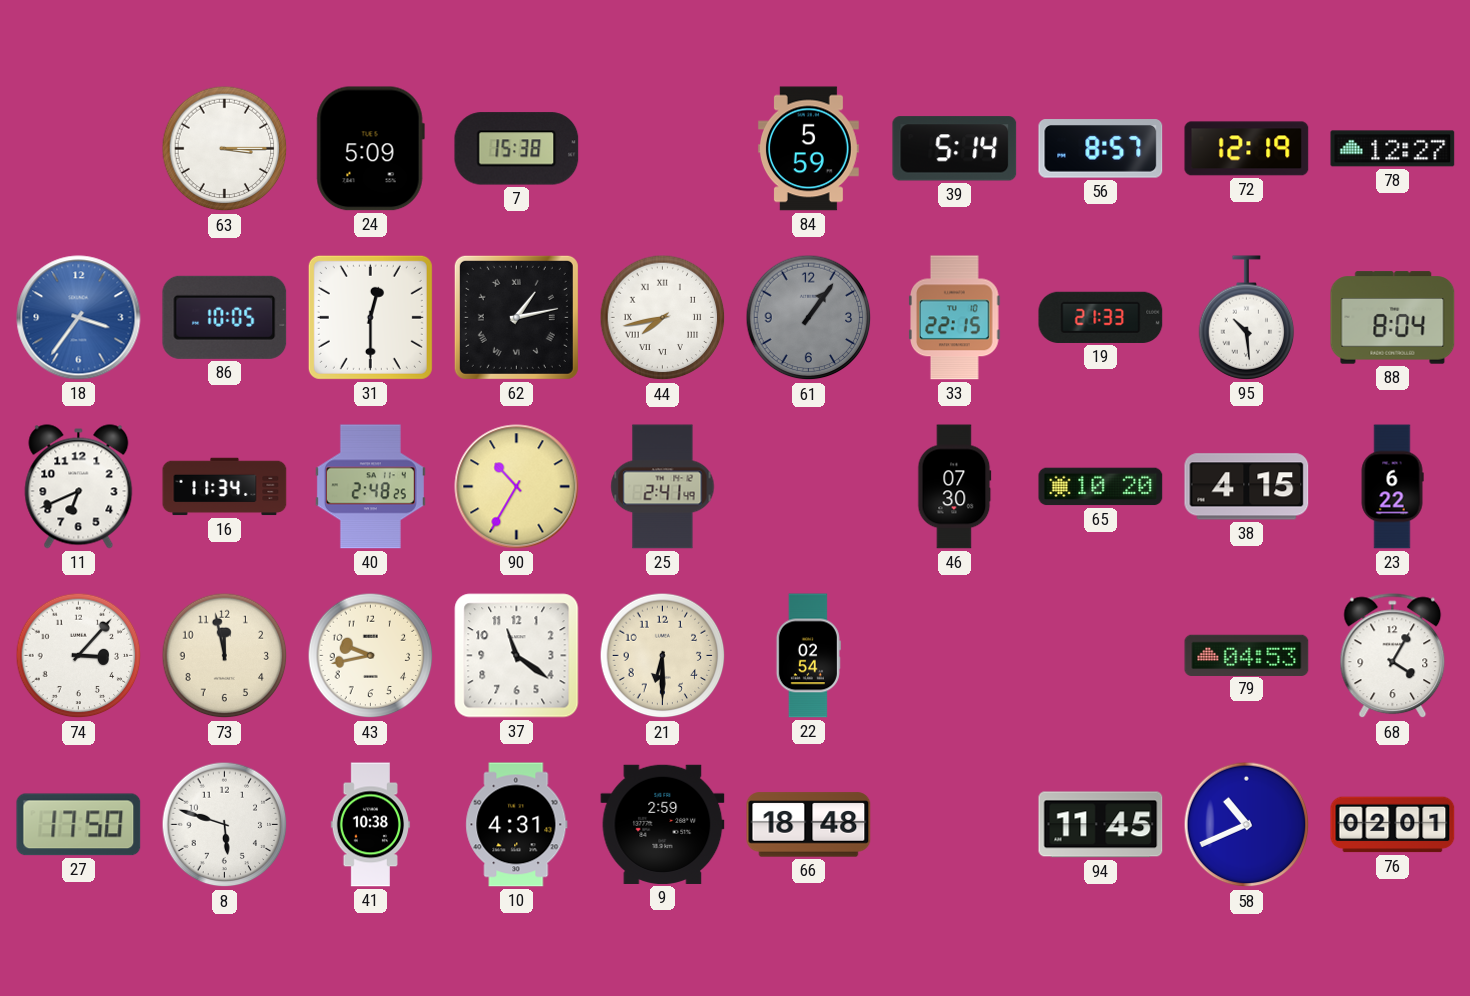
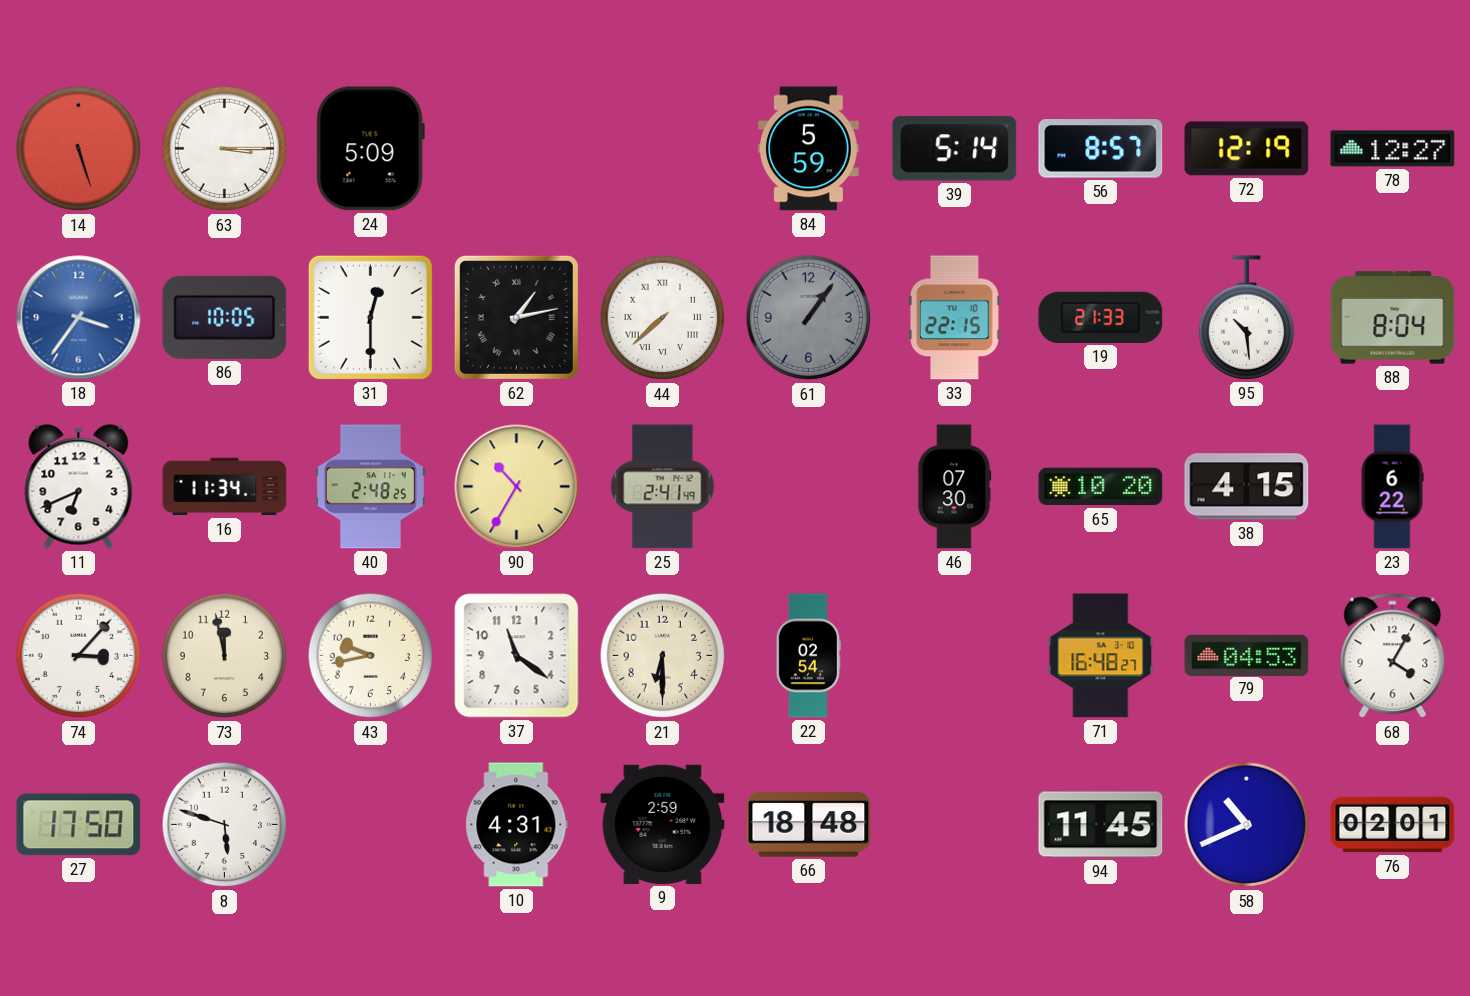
14: none -> 5:27
7: 15:38 -> none
44: 7:43 -> 7:38
71: none -> 16:48
41: 10:38 -> none
